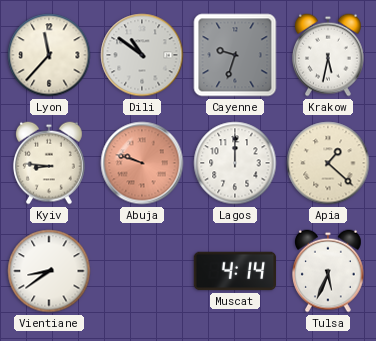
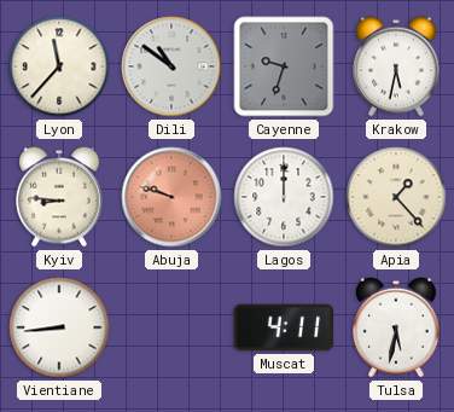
Apia: 1:22 -> 1:23
Vientiane: 8:39 -> 8:44
Muscat: 4:14 -> 4:11
Tulsa: 5:34 -> 5:32
